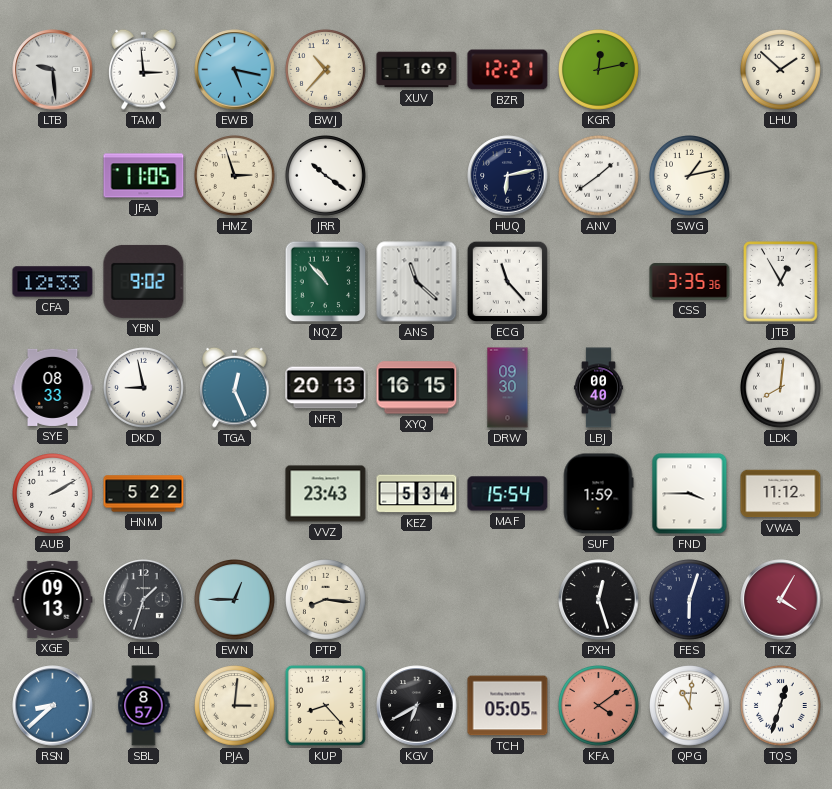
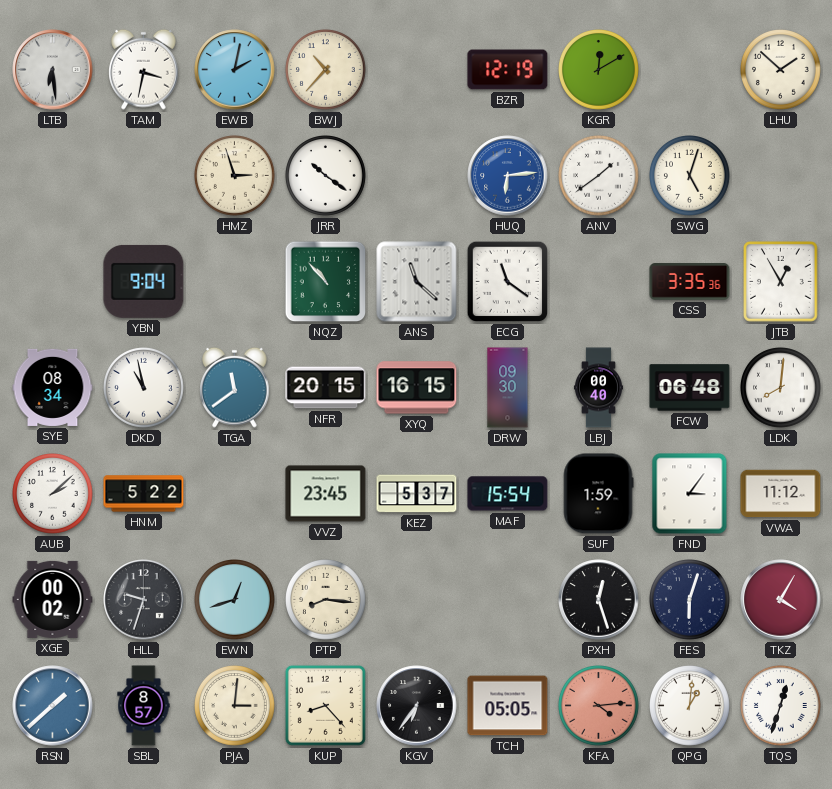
LTB: 9:29 -> 6:29
TAM: 2:59 -> 3:32
EWB: 5:17 -> 2:02
XUV: 1:09 -> none
BZR: 12:21 -> 12:19
KGR: 12:13 -> 12:10
JFA: 11:05 -> none
HUQ: 6:13 -> 6:14
HUQ dial: navy -> blue
SWG: 1:13 -> 5:03
CFA: 12:33 -> none
YBN: 9:02 -> 9:04
ECG: 11:23 -> 11:21
SYE: 08:33 -> 08:34
DKD: 8:58 -> 10:58
TGA: 12:26 -> 11:39
NFR: 20:13 -> 20:15
FCW: none -> 06:48
AUB: 2:10 -> 2:08
VVZ: 23:43 -> 23:45
KEZ: 5:34 -> 5:37
FND: 3:45 -> 3:06
XGE: 09:13 -> 00:02
HLL: 1:33 -> 9:33
EWN: 12:45 -> 12:42
RSN: 8:38 -> 1:38
KGV: 6:40 -> 6:36
KFA: 4:09 -> 4:14
QPG: 11:01 -> 1:01
